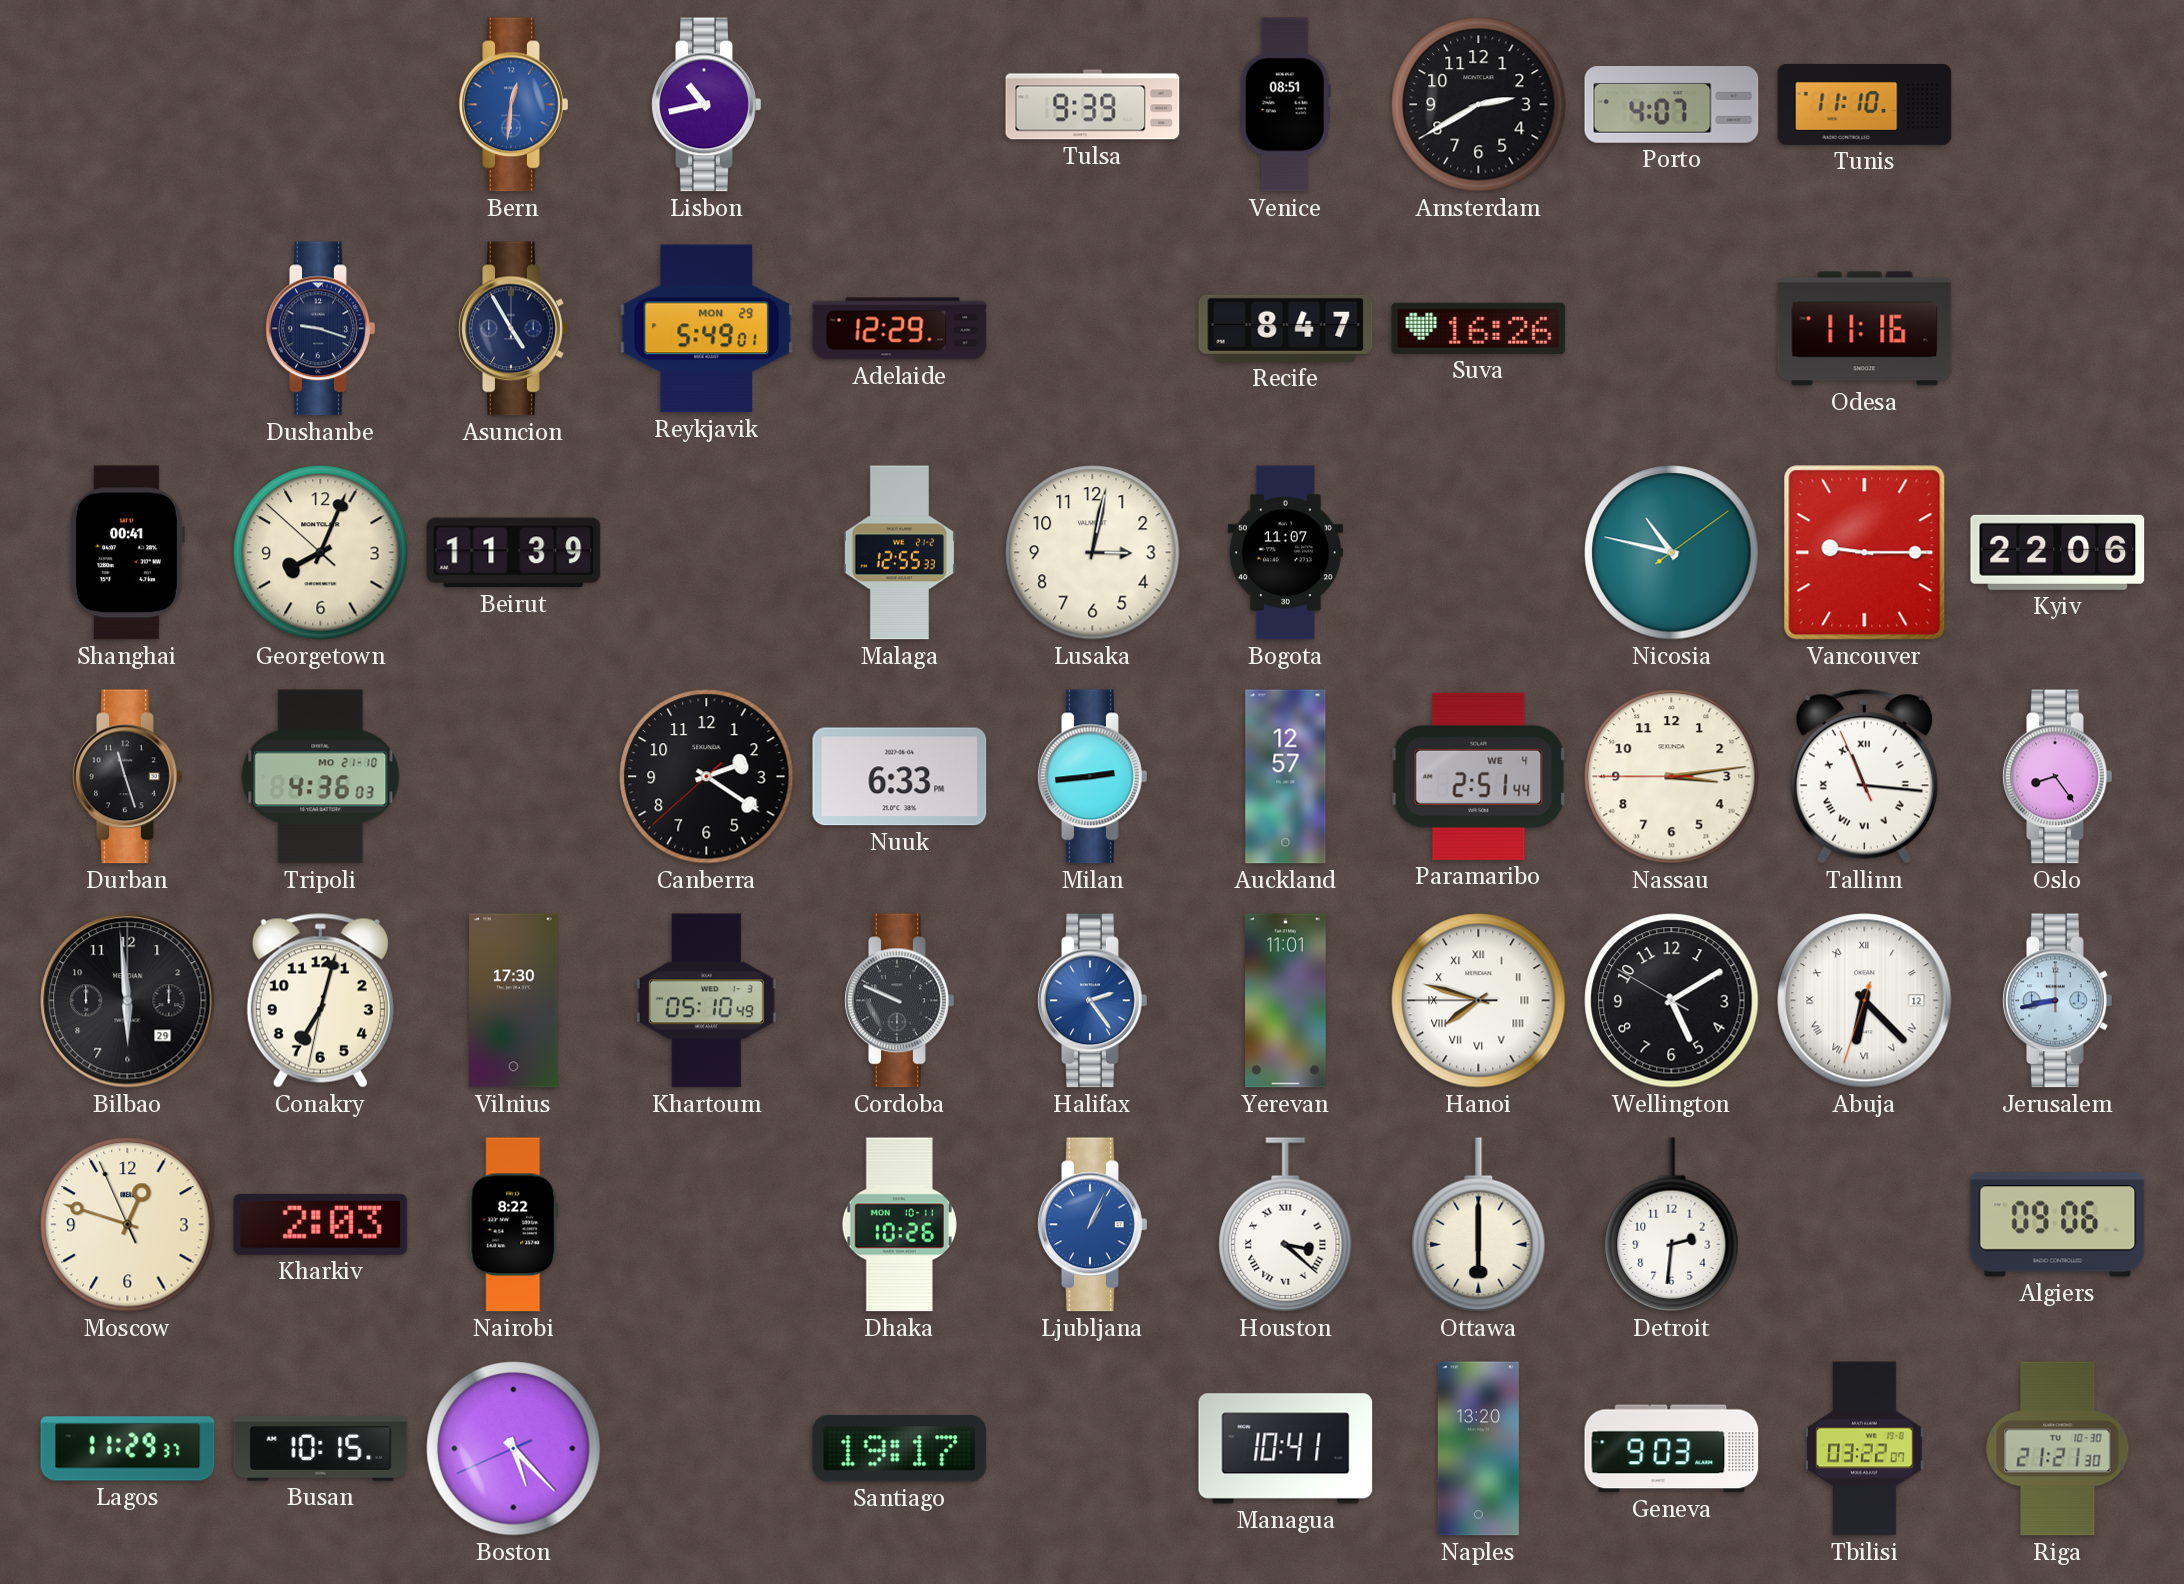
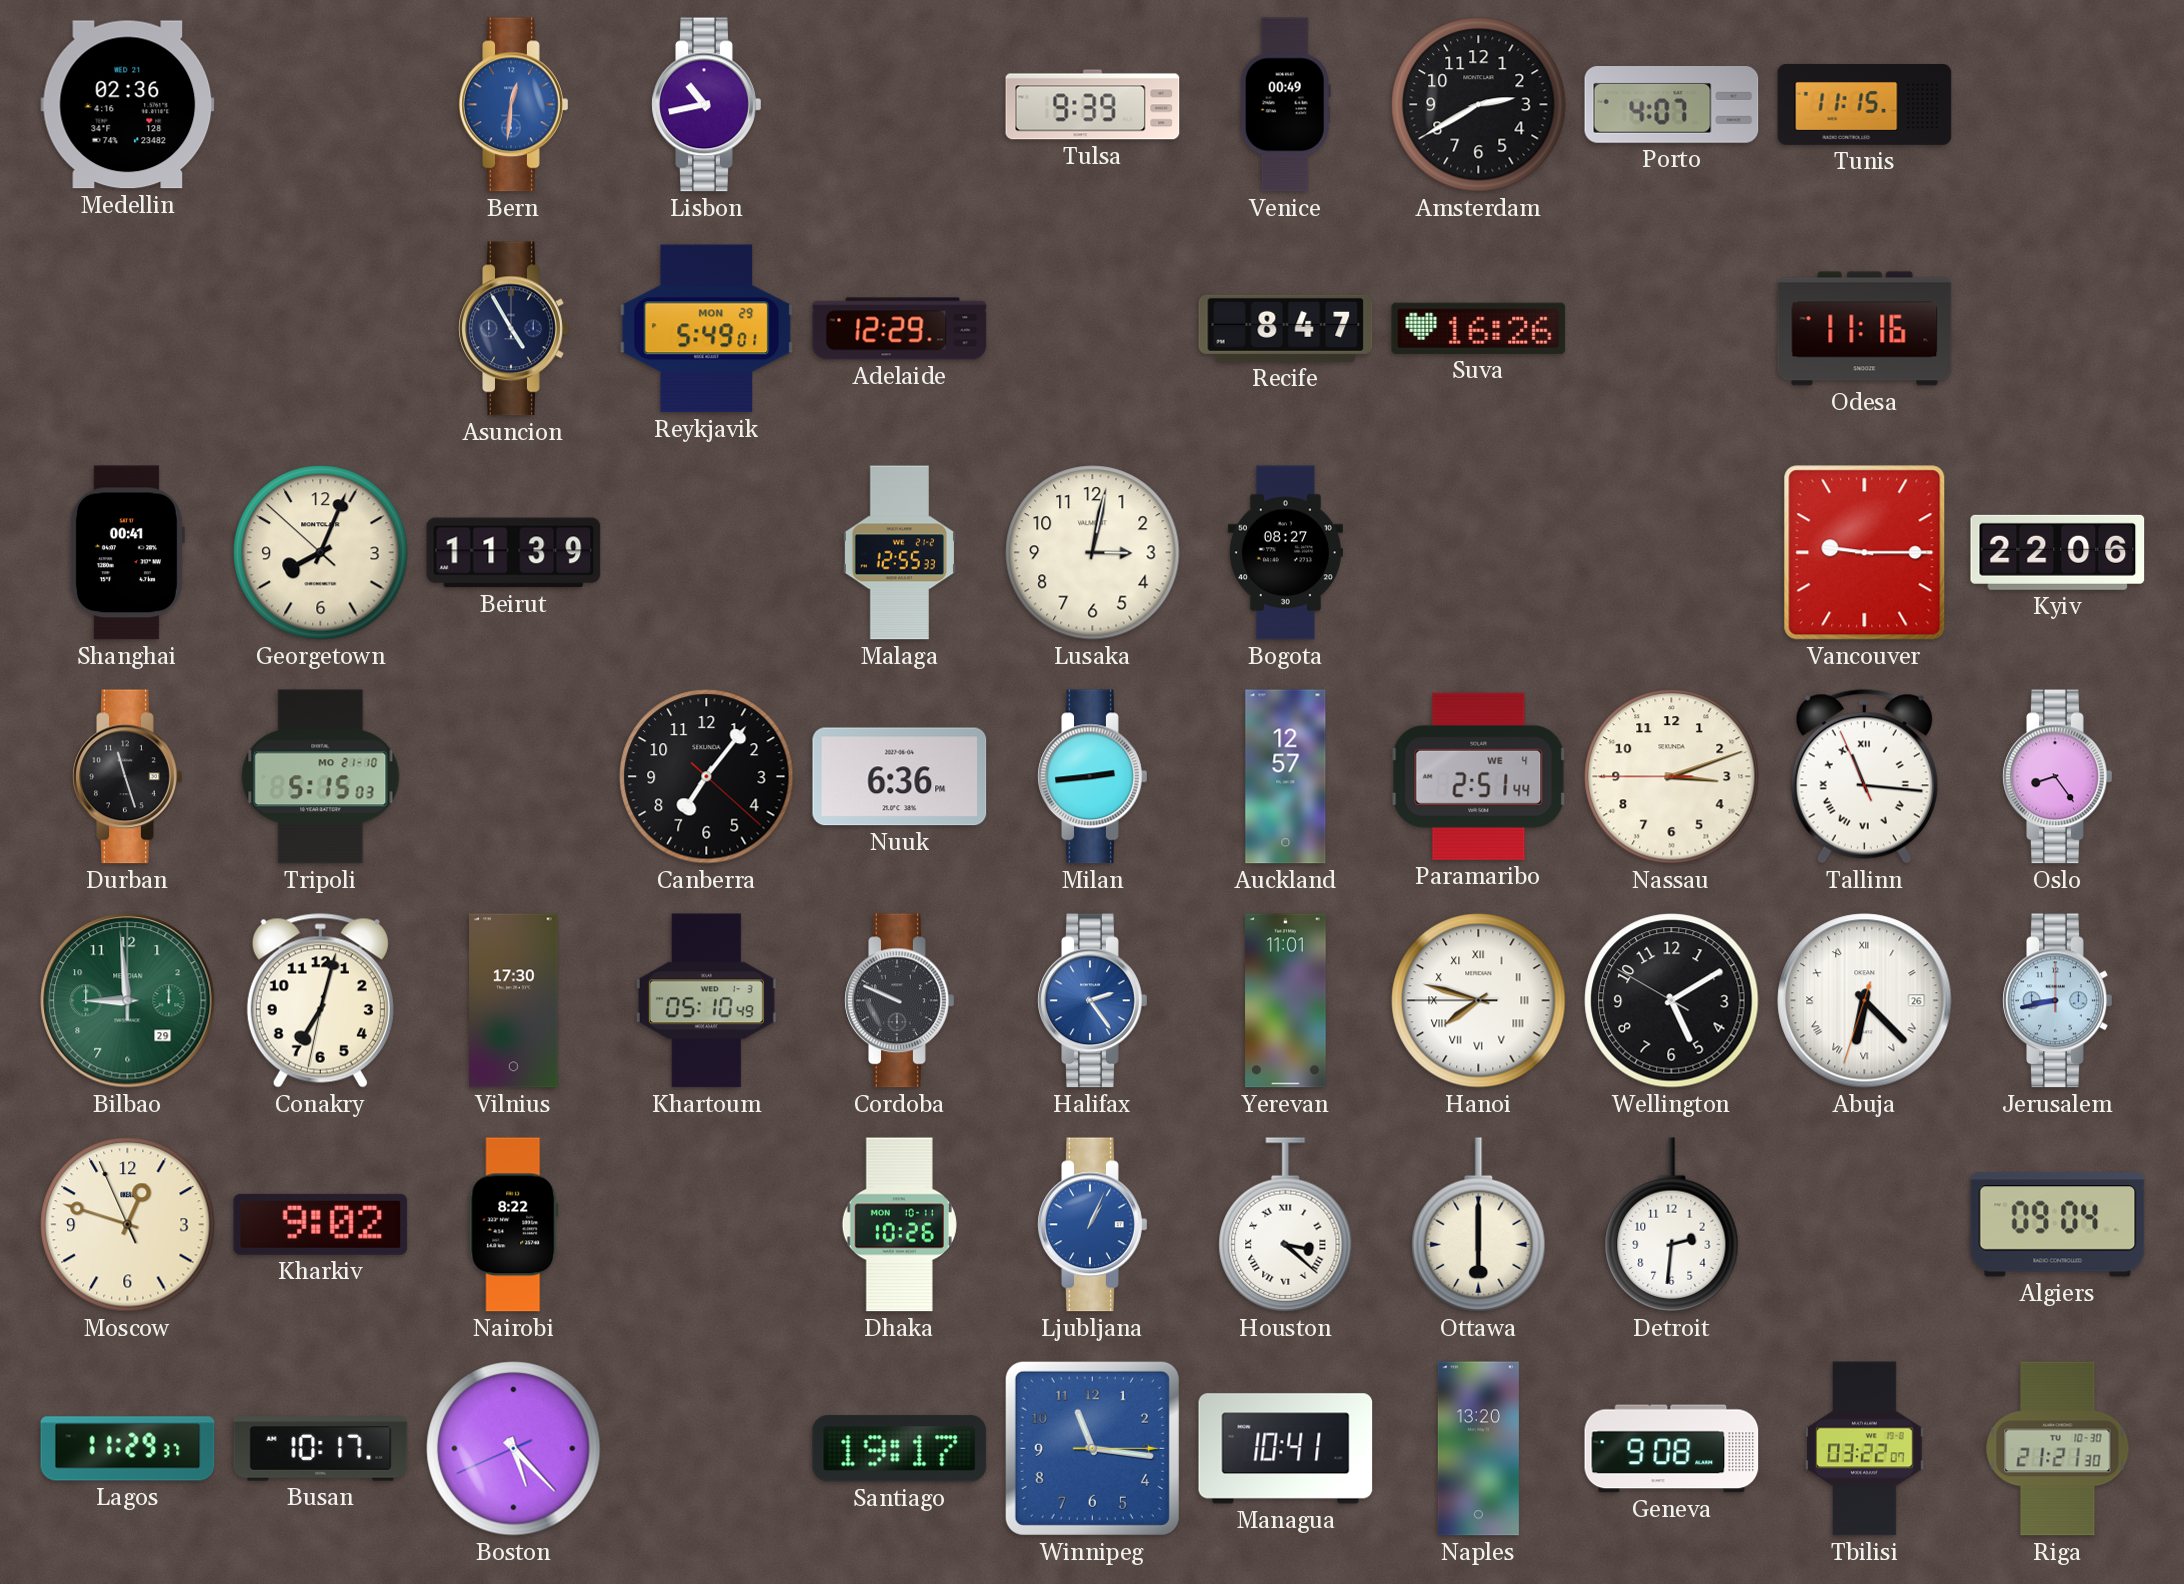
Medellin: none -> 02:36
Venice: 08:51 -> 00:49
Tunis: 11:10 -> 11:15
Dushanbe: 9:18 -> none
Bogota: 11:07 -> 08:27
Nicosia: 10:47 -> none
Tripoli: 4:36 -> 5:15
Canberra: 2:20 -> 7:06
Nuuk: 6:33 -> 6:36
Nassau: 3:13 -> 3:11
Bilbao: 5:59 -> 8:59
Bilbao dial: black -> green
Abuja date: 12 -> 26
Kharkiv: 2:03 -> 9:02
Algiers: 09:06 -> 09:04
Busan: 10:15 -> 10:17
Winnipeg: none -> 11:16
Geneva: 9:03 -> 9:08
